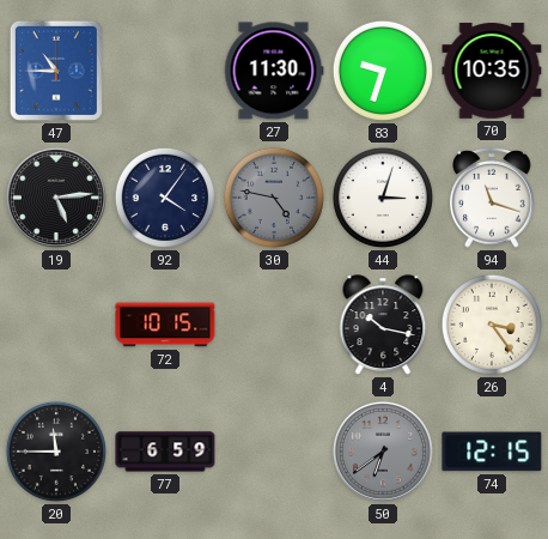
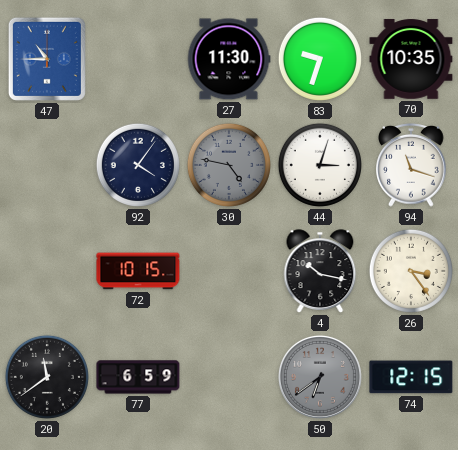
19: 5:14 -> none
20: 11:45 -> 11:39
